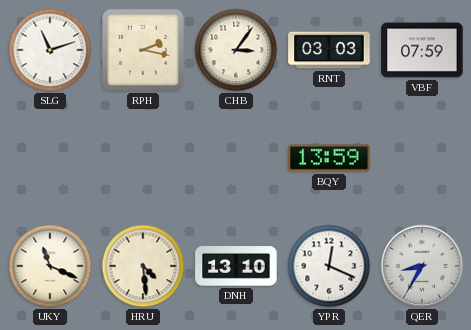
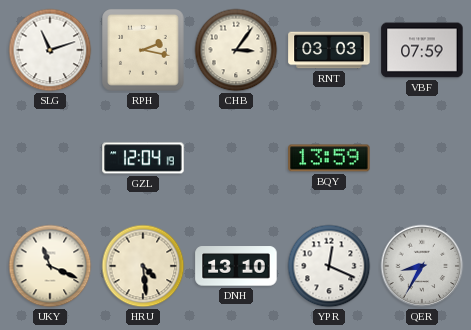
GZL: none -> 12:04
